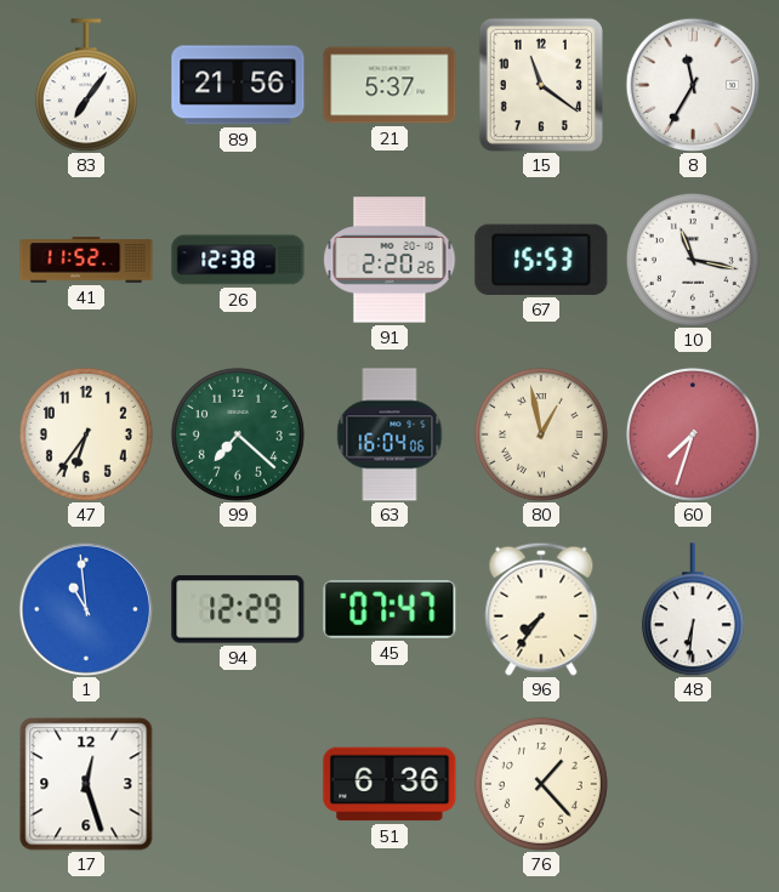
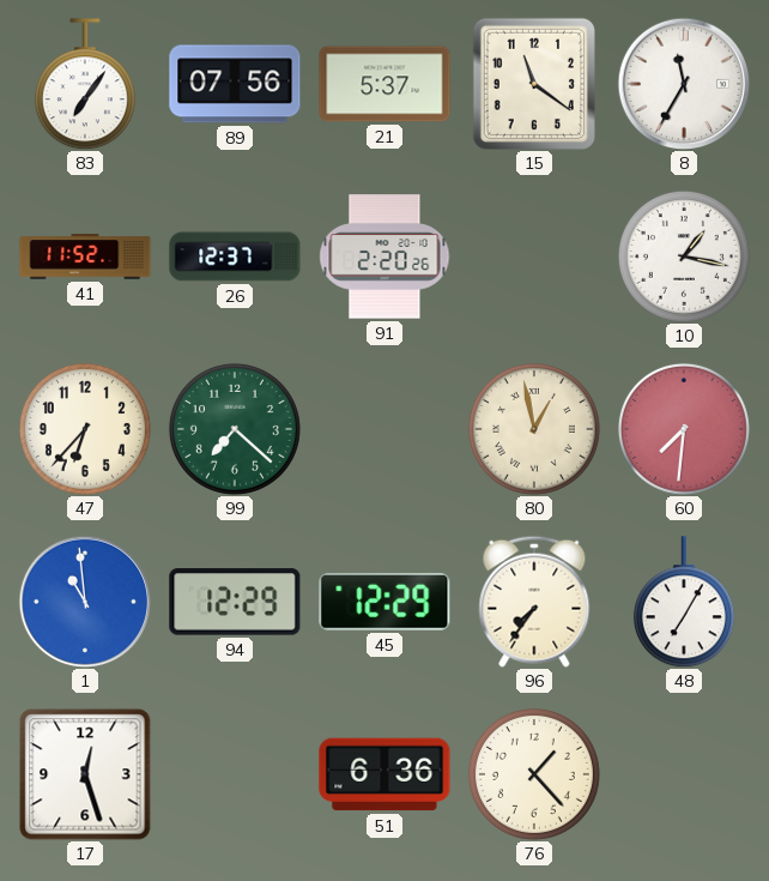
89: 21:56 -> 07:56
26: 12:38 -> 12:37
67: 15:53 -> none
10: 11:17 -> 1:17
47: 6:36 -> 6:37
63: 16:04 -> none
60: 7:33 -> 7:31
45: 07:47 -> 12:29
48: 6:31 -> 7:05
